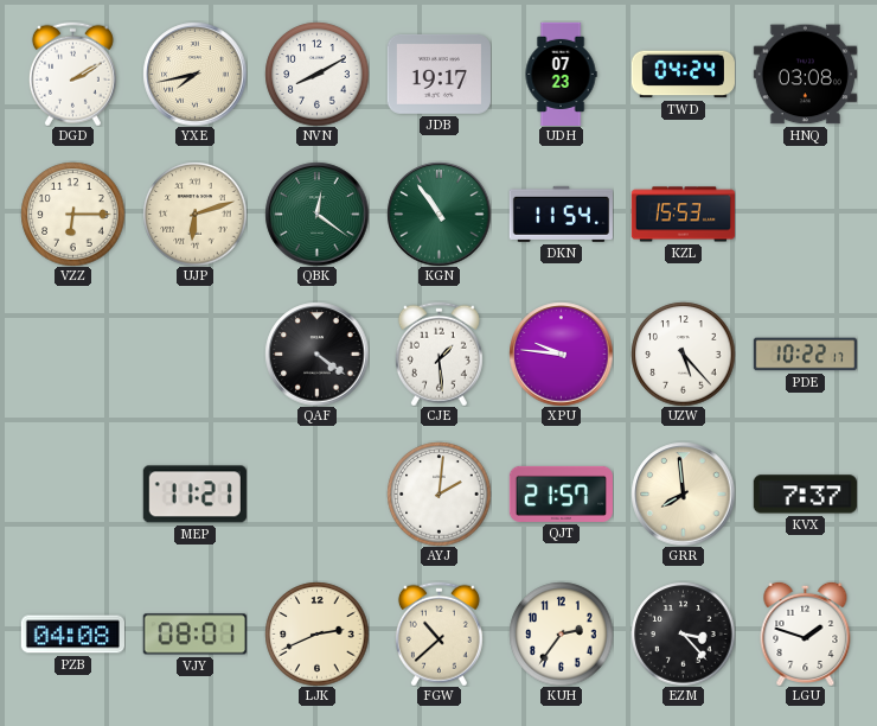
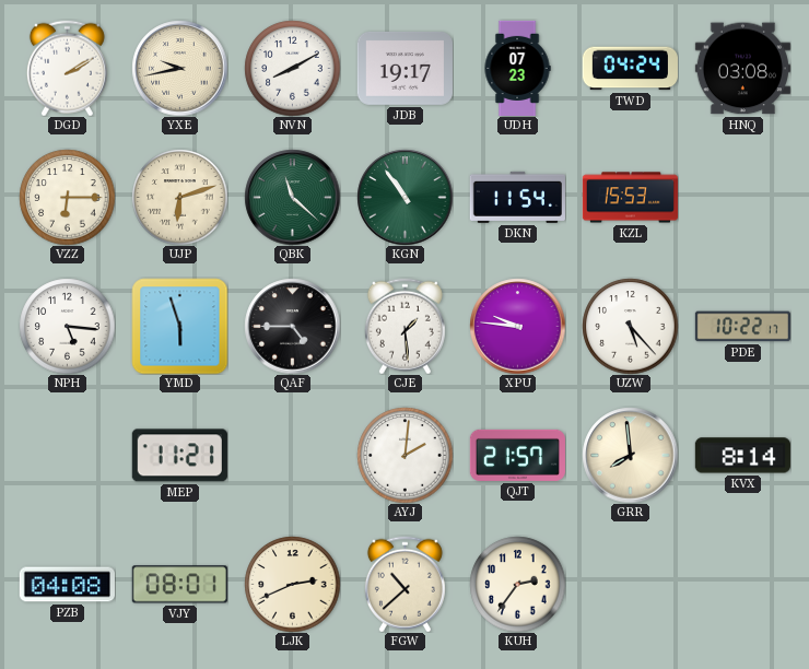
YXE: 7:43 -> 9:43
QBK: 12:21 -> 11:22
NPH: none -> 5:16
YMD: none -> 5:57
QAF: 4:21 -> 4:45
KVX: 7:37 -> 8:14
EZM: 3:23 -> none
LGU: 1:48 -> none
